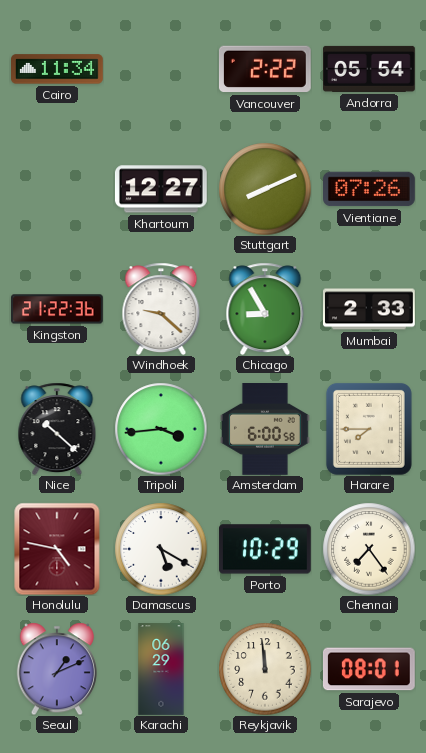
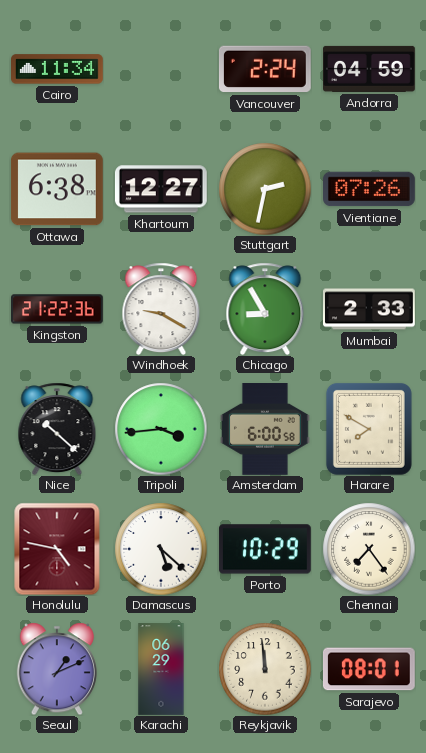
Vancouver: 2:22 -> 2:24
Andorra: 05:54 -> 04:59
Ottawa: none -> 6:38
Stuttgart: 8:11 -> 2:32
Windhoek: 9:22 -> 9:20
Harare: 7:45 -> 7:50
Damascus: 5:20 -> 5:22
